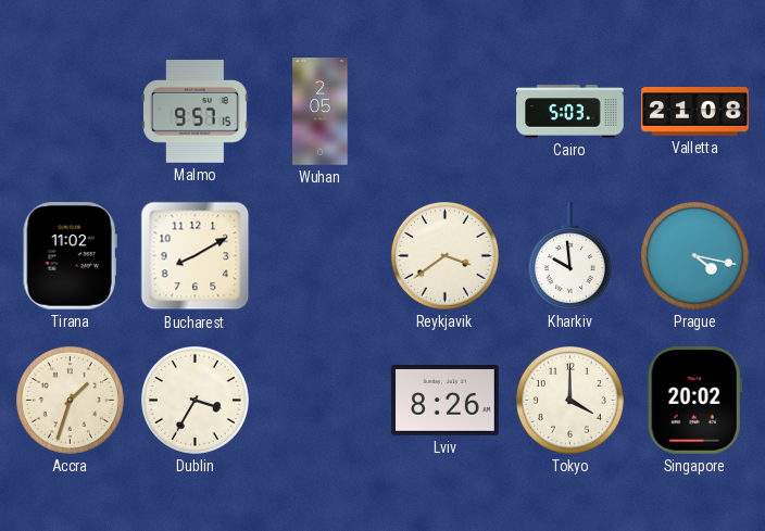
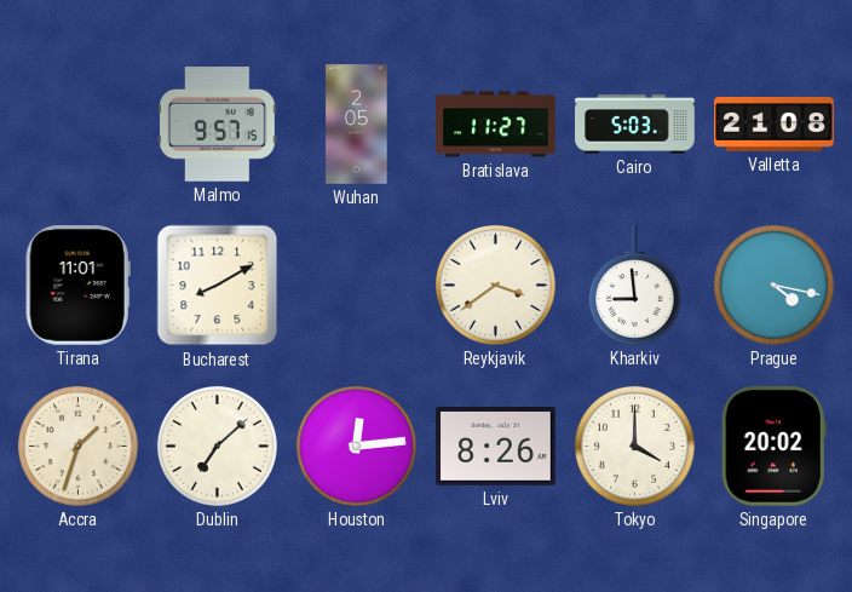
Bratislava: none -> 11:27
Tirana: 11:02 -> 11:01
Kharkiv: 9:59 -> 8:59
Dublin: 3:35 -> 7:08
Houston: none -> 12:14
